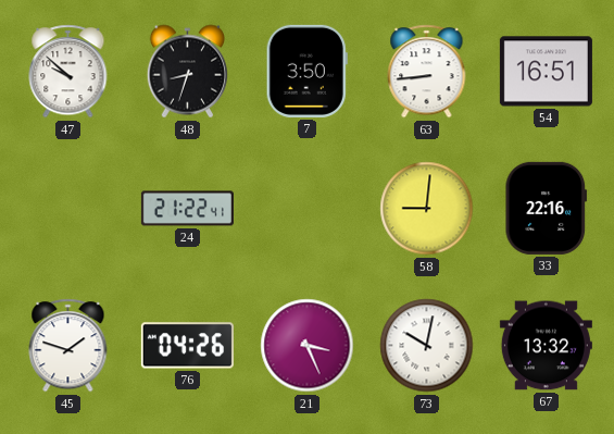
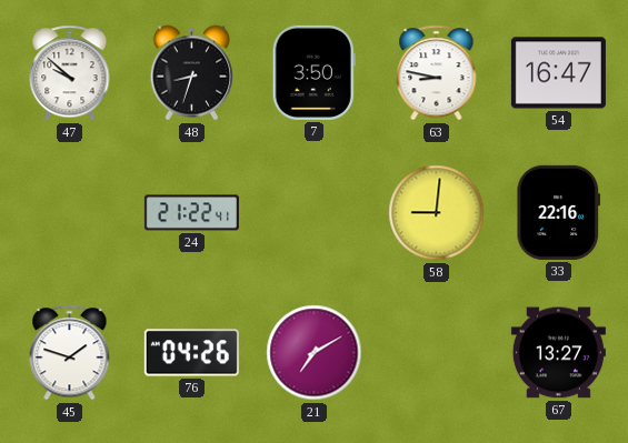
63: 8:44 -> 8:47
54: 16:51 -> 16:47
21: 3:26 -> 7:10
73: 10:02 -> none
67: 13:32 -> 13:27
